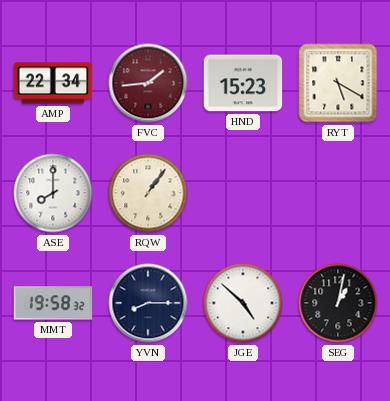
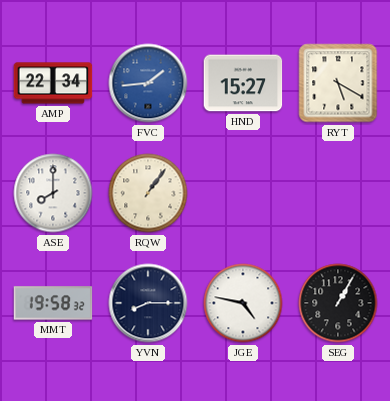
FVC dial: burgundy -> blue
HND: 15:23 -> 15:27
JGE: 4:52 -> 4:47
SEG: 1:02 -> 1:05
